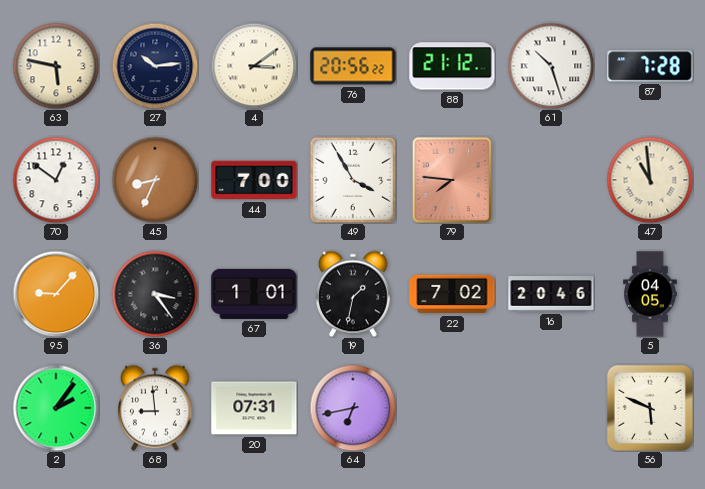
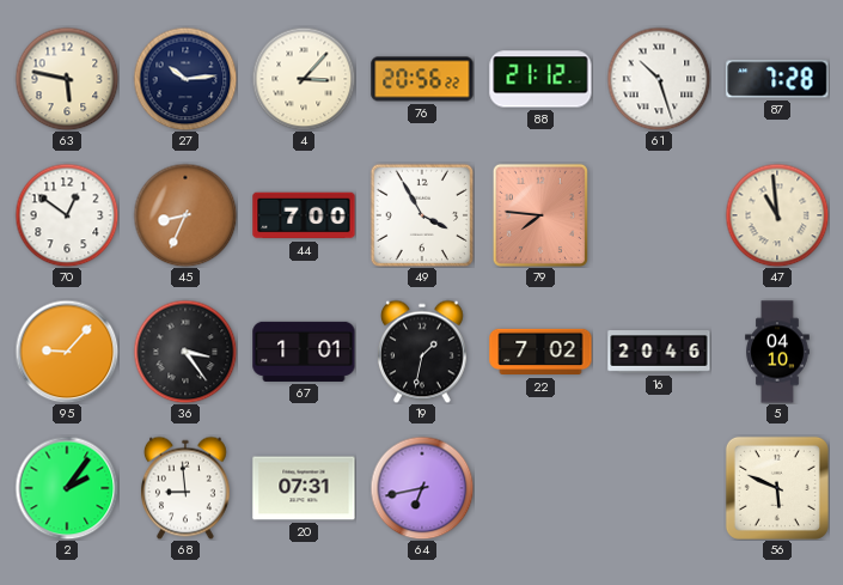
4: 3:09 -> 3:07
5: 04:05 -> 04:10
